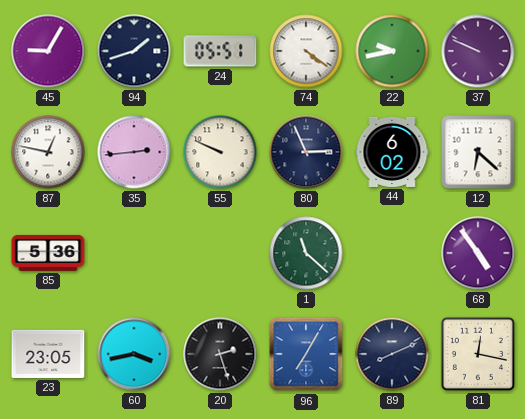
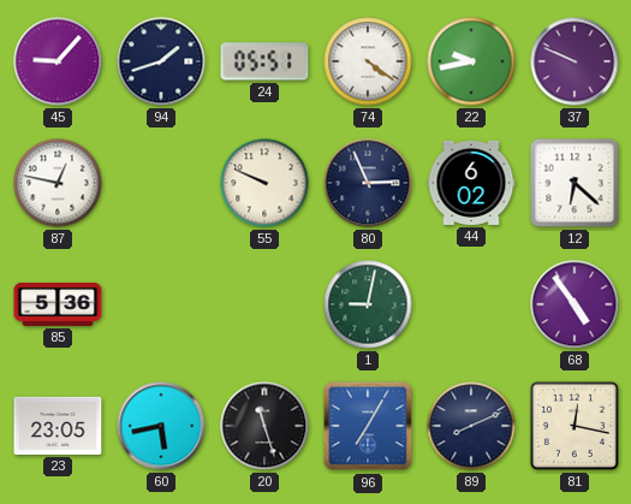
45: 9:05 -> 9:07
35: 2:44 -> none
1: 11:22 -> 9:02
60: 3:43 -> 5:43
20: 2:27 -> 11:27
